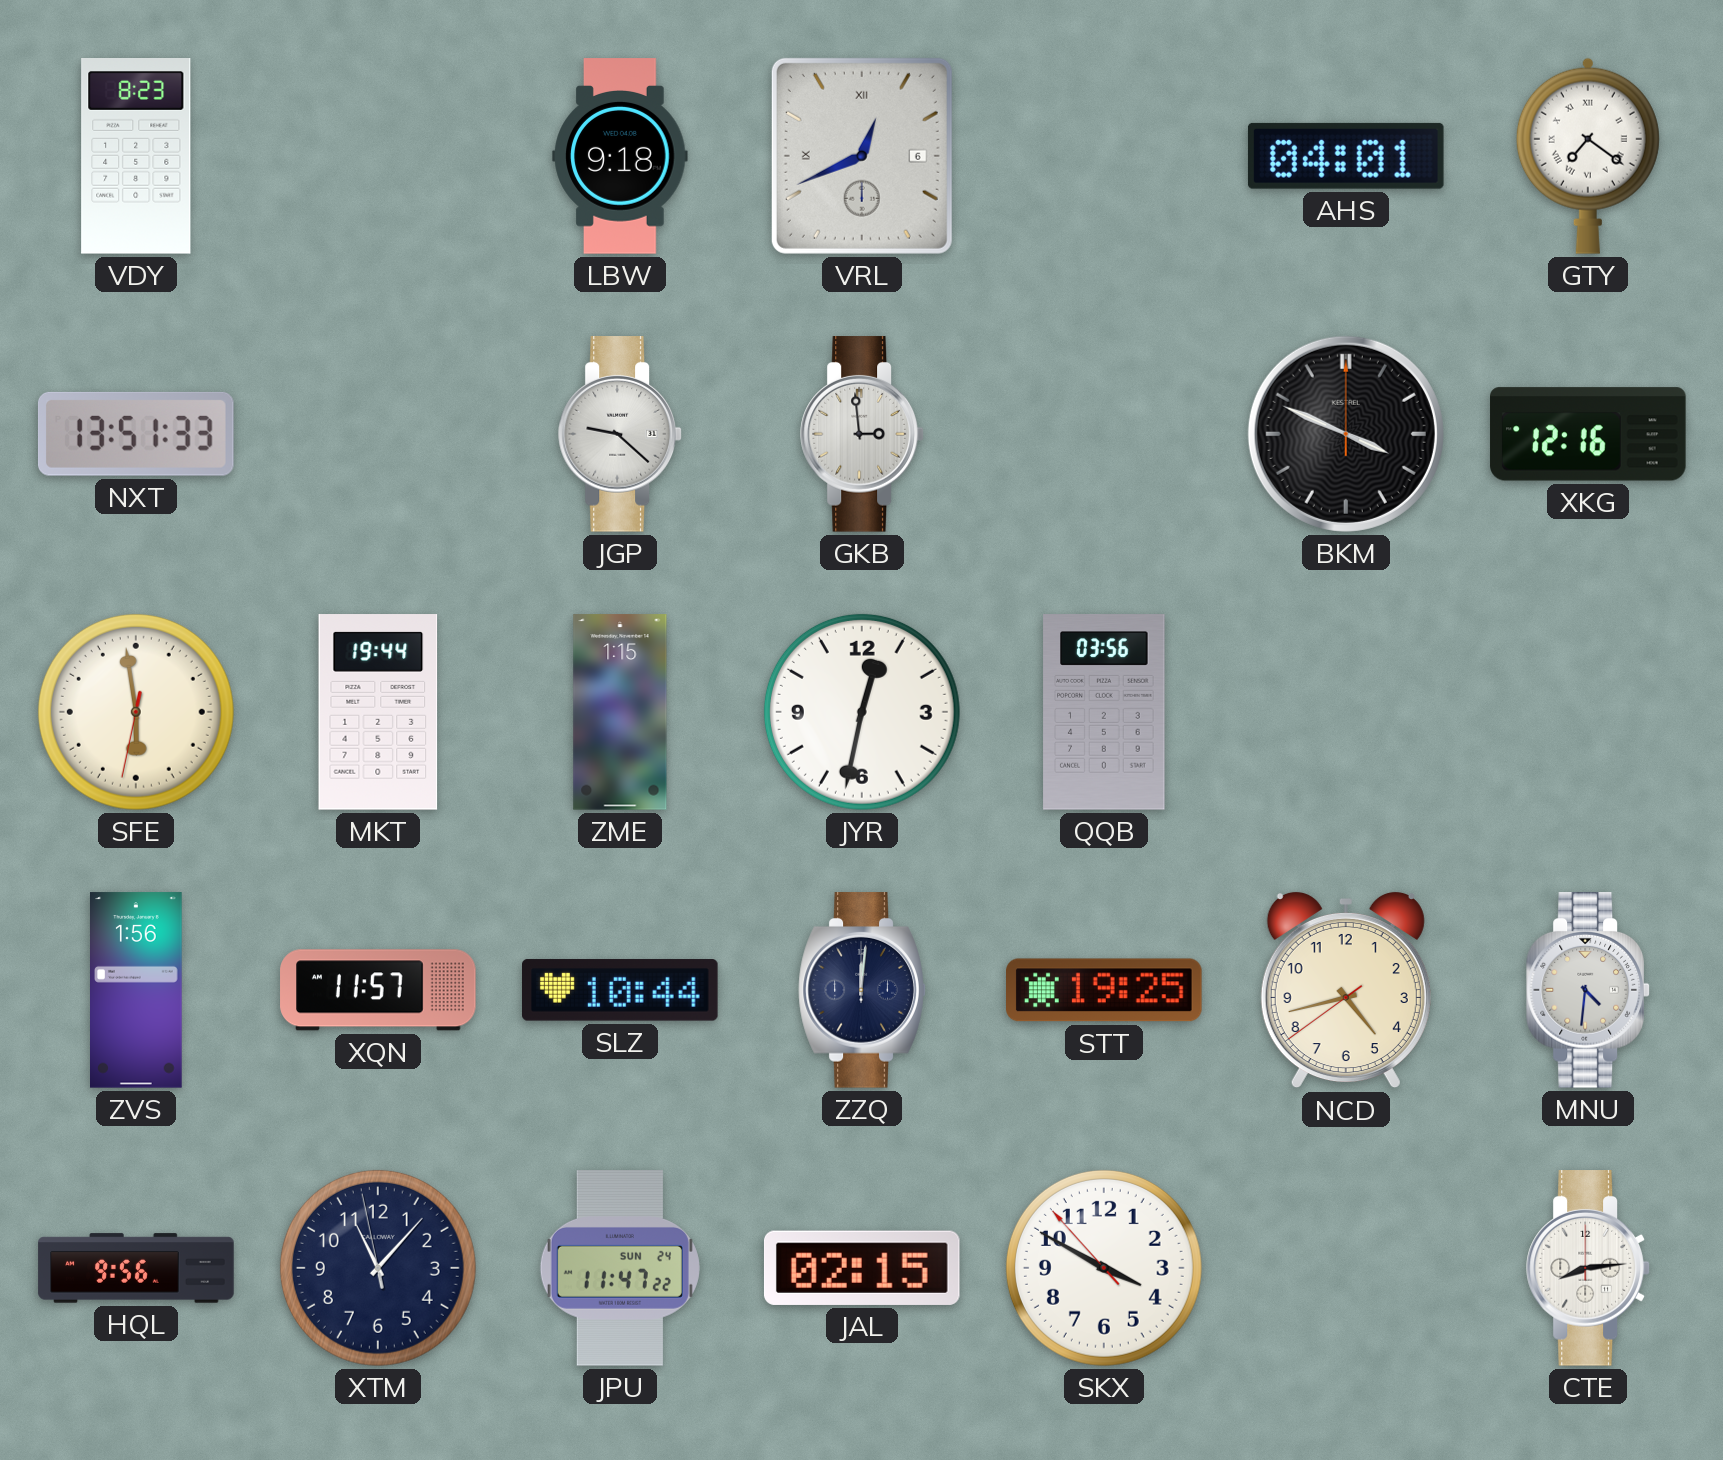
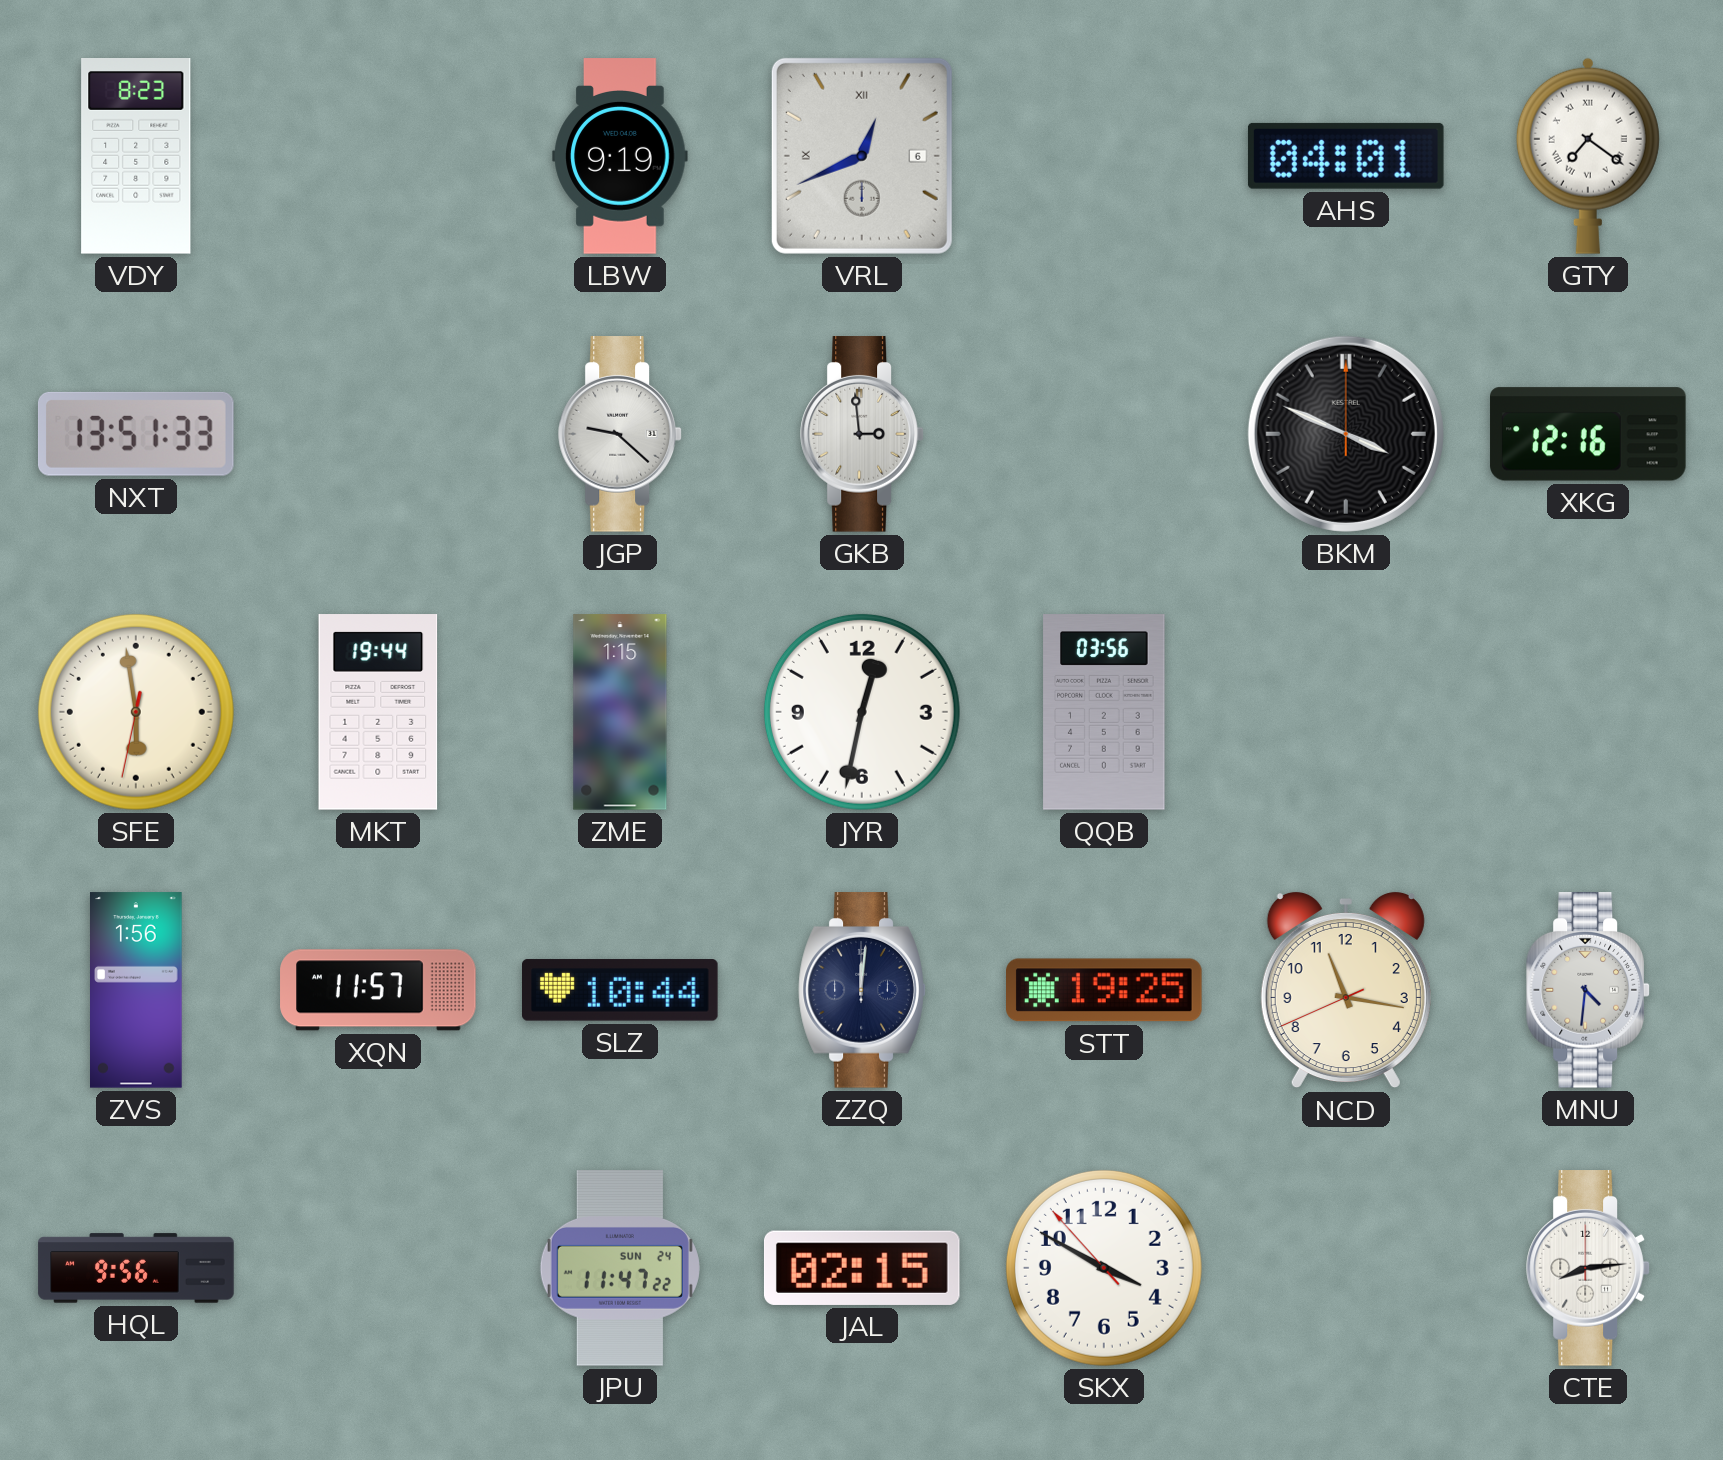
LBW: 9:18 -> 9:19
NCD: 4:42 -> 11:16
XTM: 11:06 -> none
